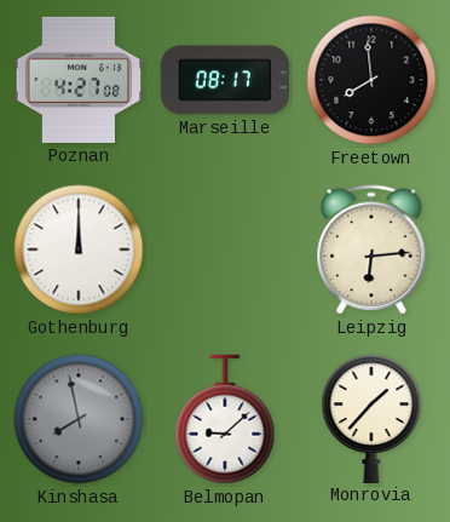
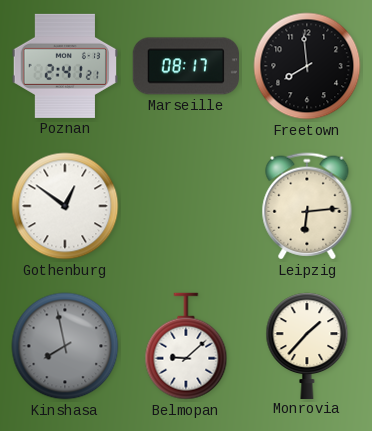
Poznan: 4:27 -> 2:41
Gothenburg: 12:00 -> 12:51
